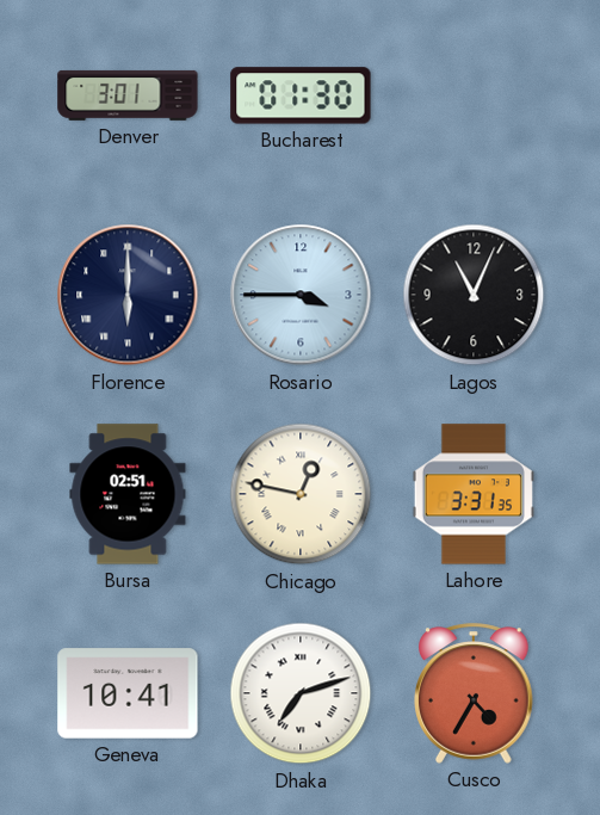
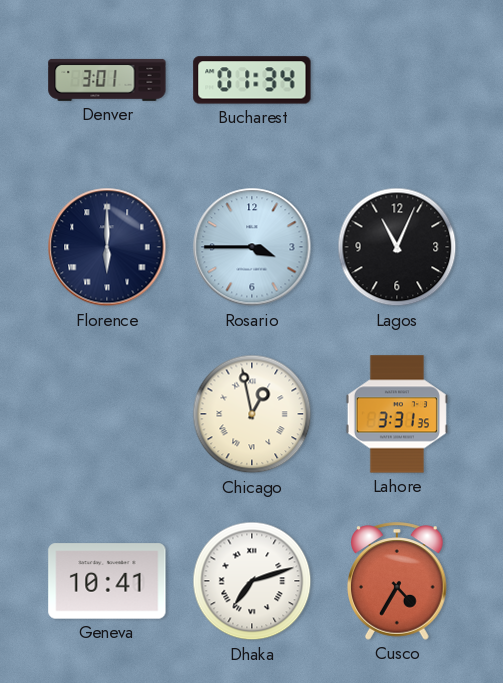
Bucharest: 01:30 -> 01:34
Bursa: 02:51 -> none
Chicago: 12:47 -> 12:58
